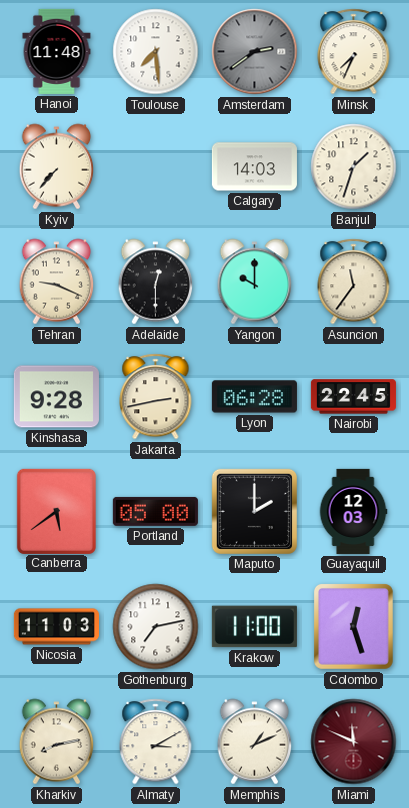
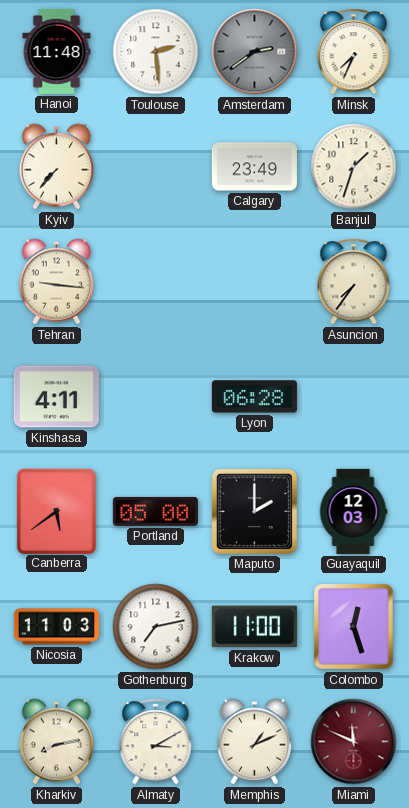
Toulouse: 7:29 -> 2:29
Calgary: 14:03 -> 23:49
Tehran: 9:19 -> 9:16
Adelaide: 12:30 -> none
Yangon: 10:00 -> none
Asuncion: 11:36 -> 7:36
Kinshasa: 9:28 -> 4:11
Jakarta: 2:43 -> none
Nairobi: 22:45 -> none
